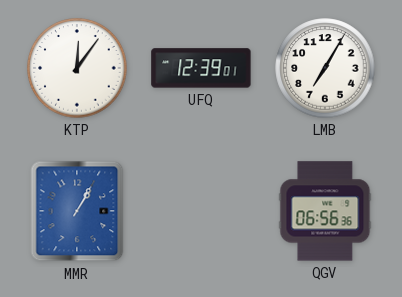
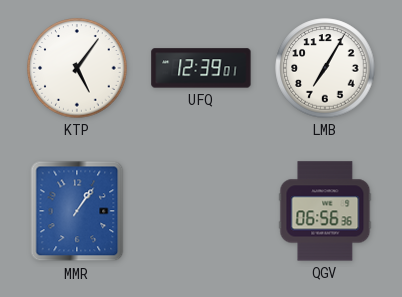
KTP: 12:06 -> 5:06
MMR: 1:05 -> 1:06
